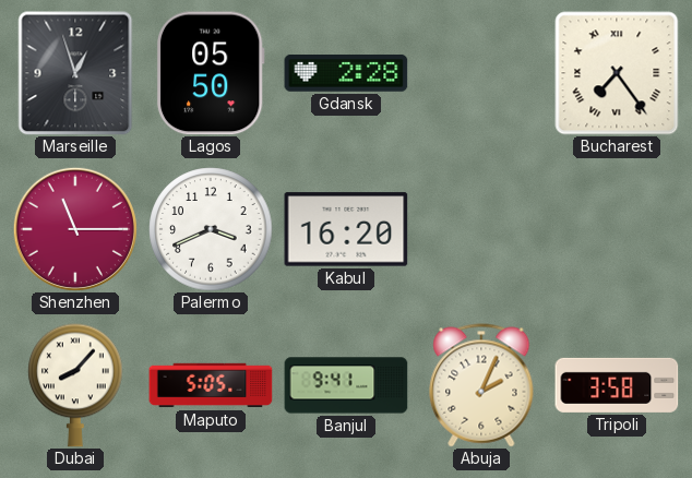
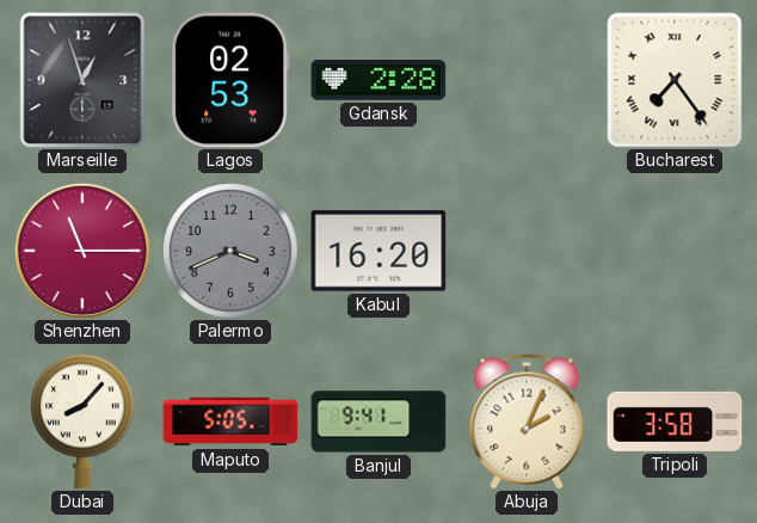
Lagos: 05:50 -> 02:53
Palermo dial: white -> grey
